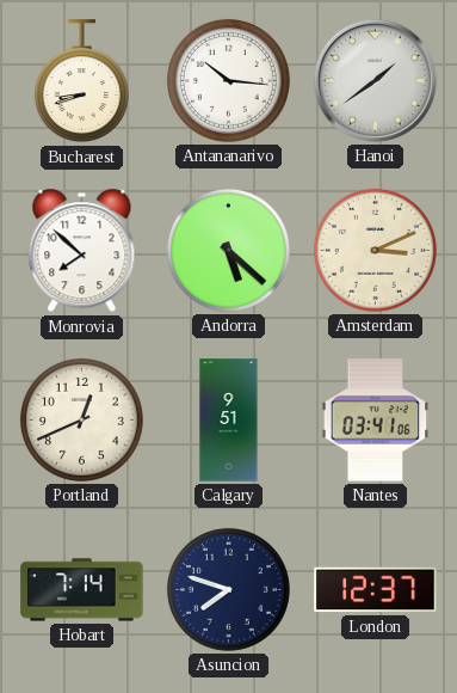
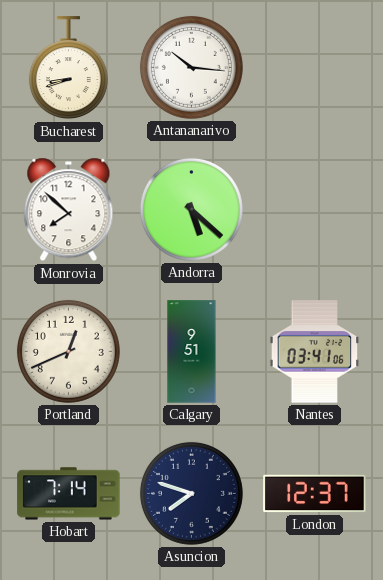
Hanoi: 1:39 -> none
Amsterdam: 3:11 -> none
